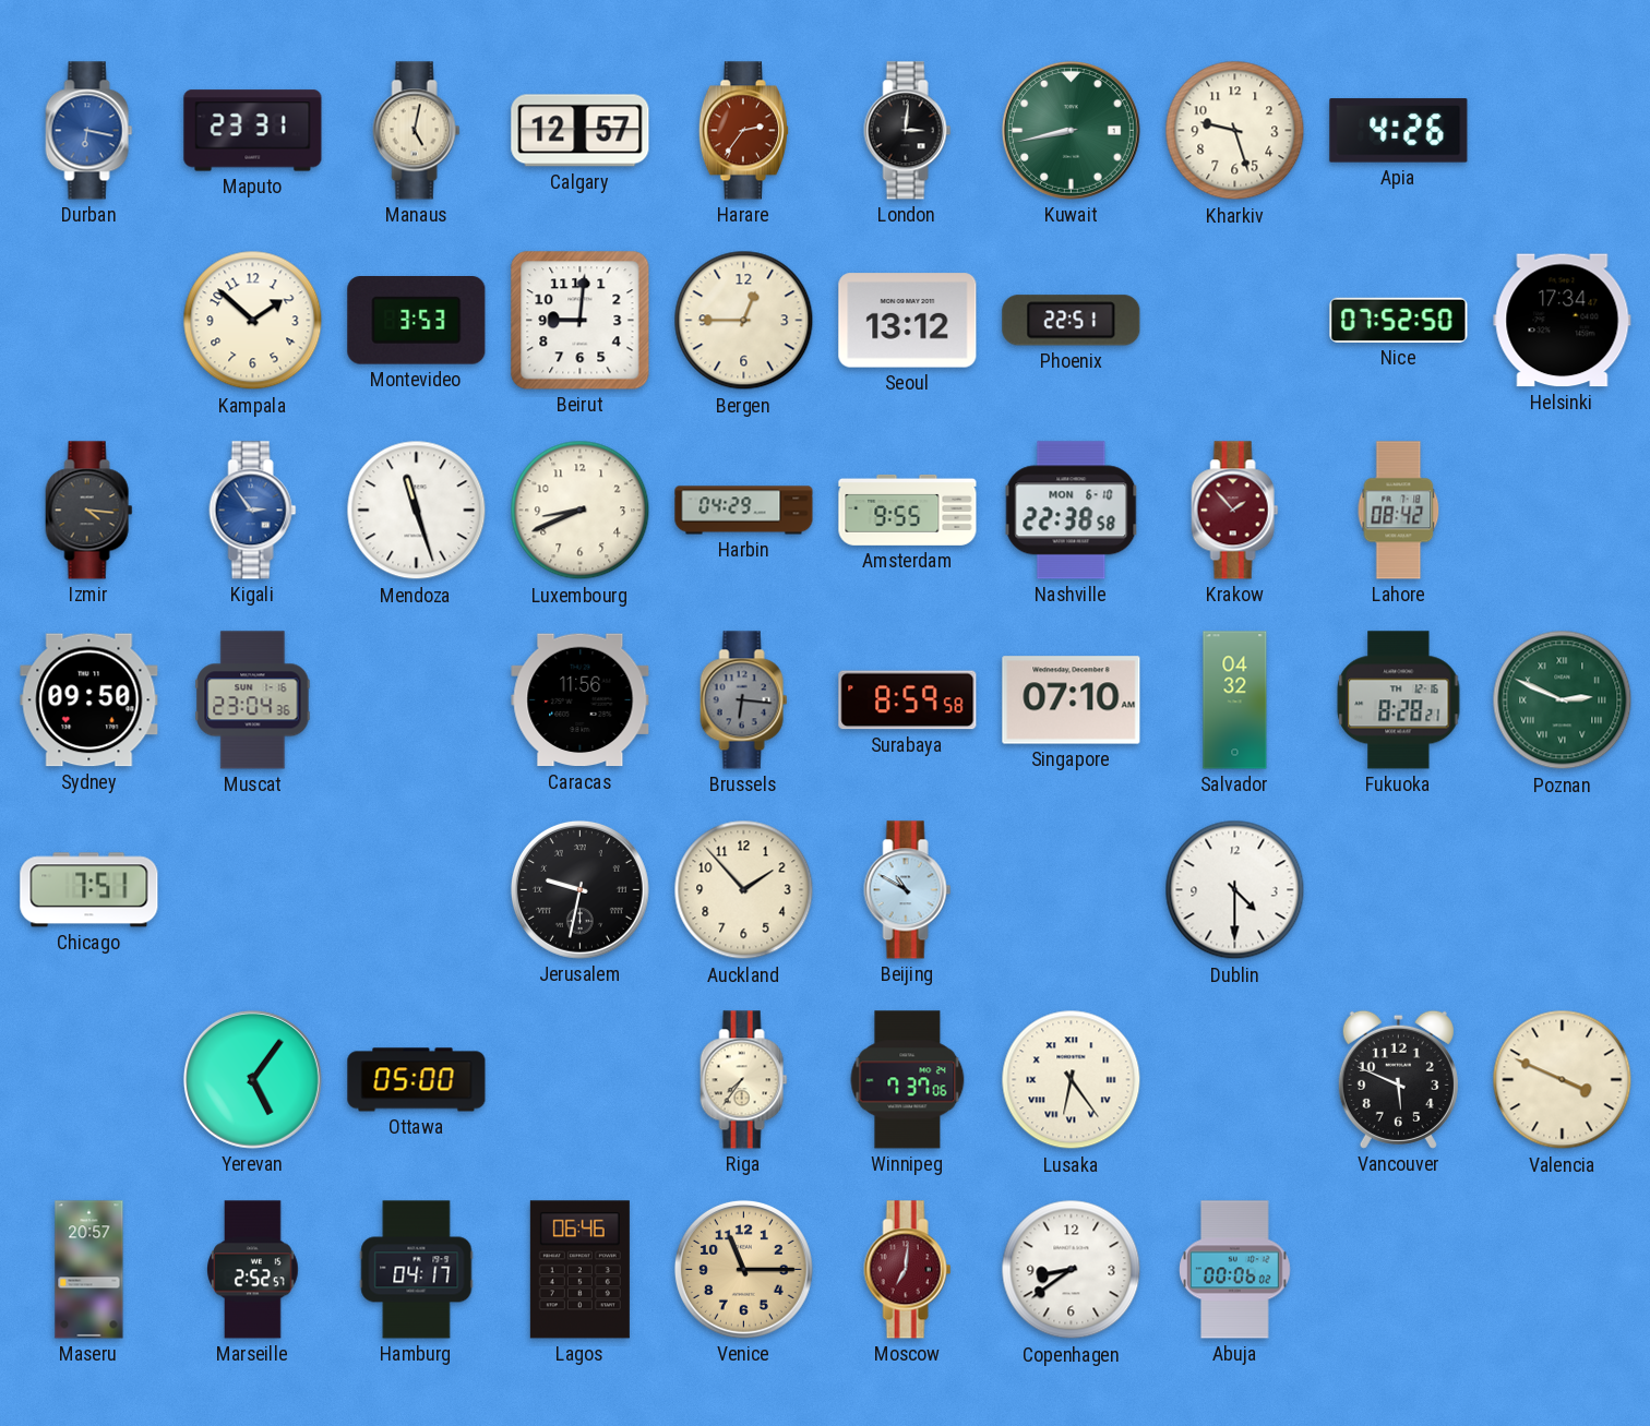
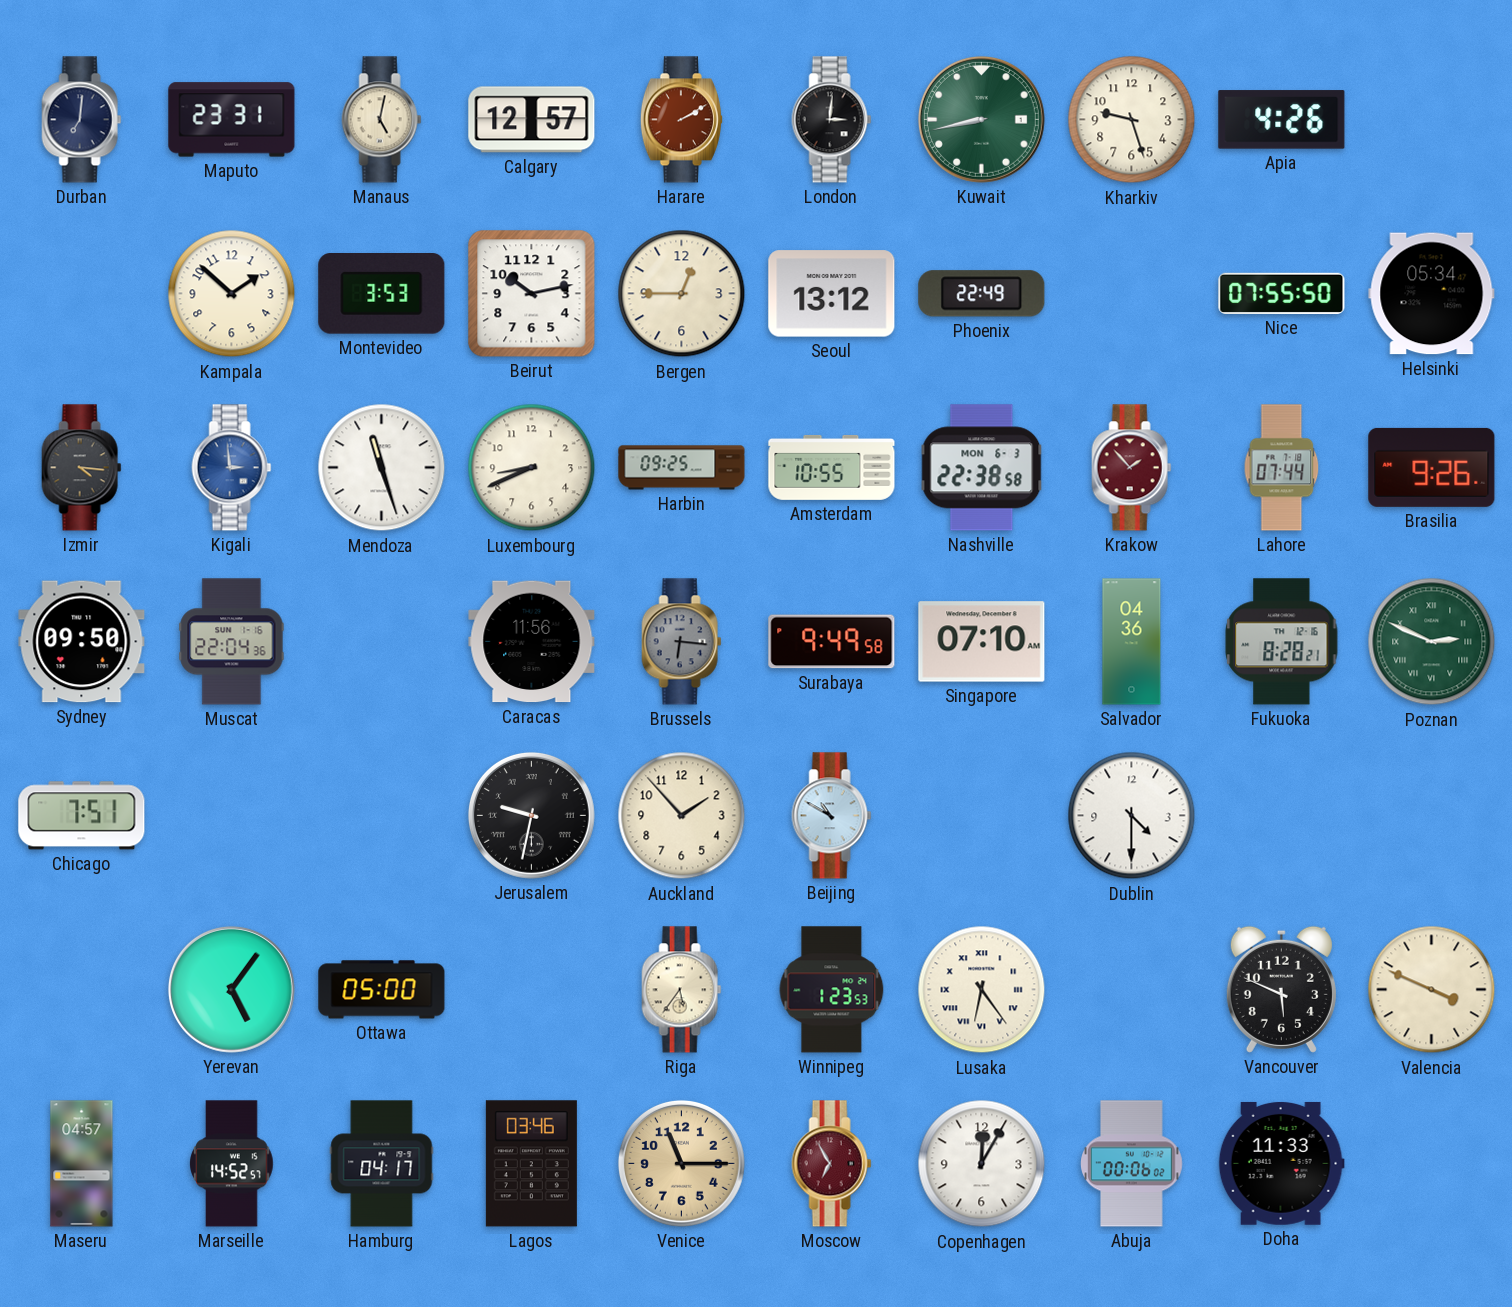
Durban: 6:17 -> 7:01
Durban dial: blue -> navy
Harare: 2:36 -> 2:10
Beirut: 9:01 -> 10:13
Phoenix: 22:51 -> 22:49
Nice: 07:52 -> 07:55
Helsinki: 17:34 -> 05:34
Kigali: 2:54 -> 2:59
Harbin: 04:29 -> 09:25
Amsterdam: 9:55 -> 10:55
Nashville date: MON 6-10 -> MON 6-3
Lahore: 08:42 -> 07:44
Brasilia: none -> 9:26
Muscat: 23:04 -> 22:04
Surabaya: 8:59 -> 9:49
Salvador: 04:32 -> 04:36
Riga: 7:36 -> 5:36
Winnipeg: 7:37 -> 1:23
Maseru: 20:57 -> 04:57
Marseille: 2:52 -> 14:52
Lagos: 06:46 -> 03:46
Moscow: 7:01 -> 6:55
Copenhagen: 8:39 -> 12:05
Doha: none -> 11:33
